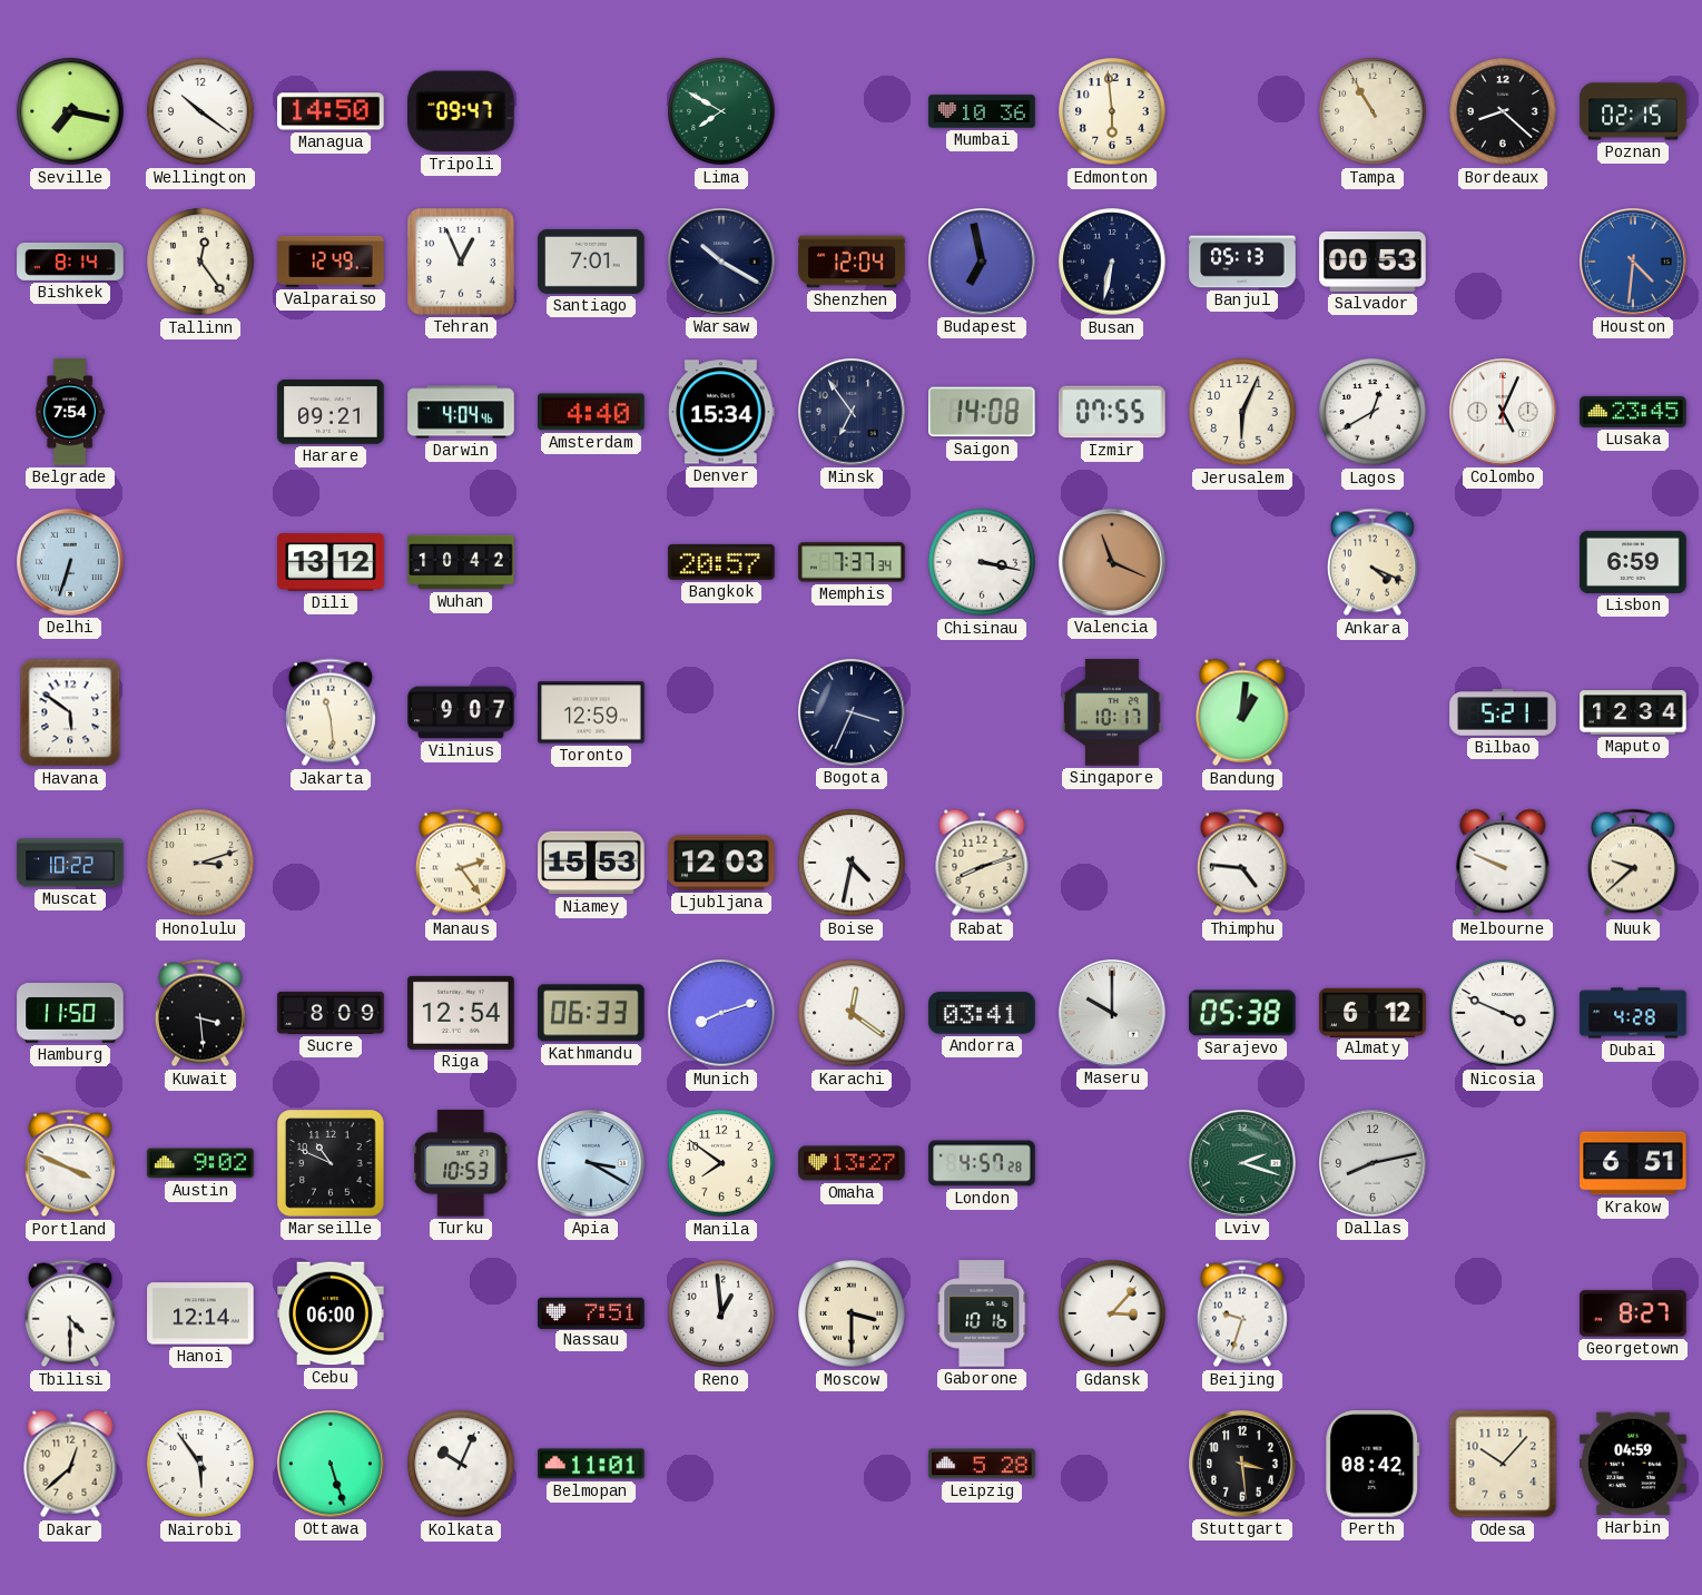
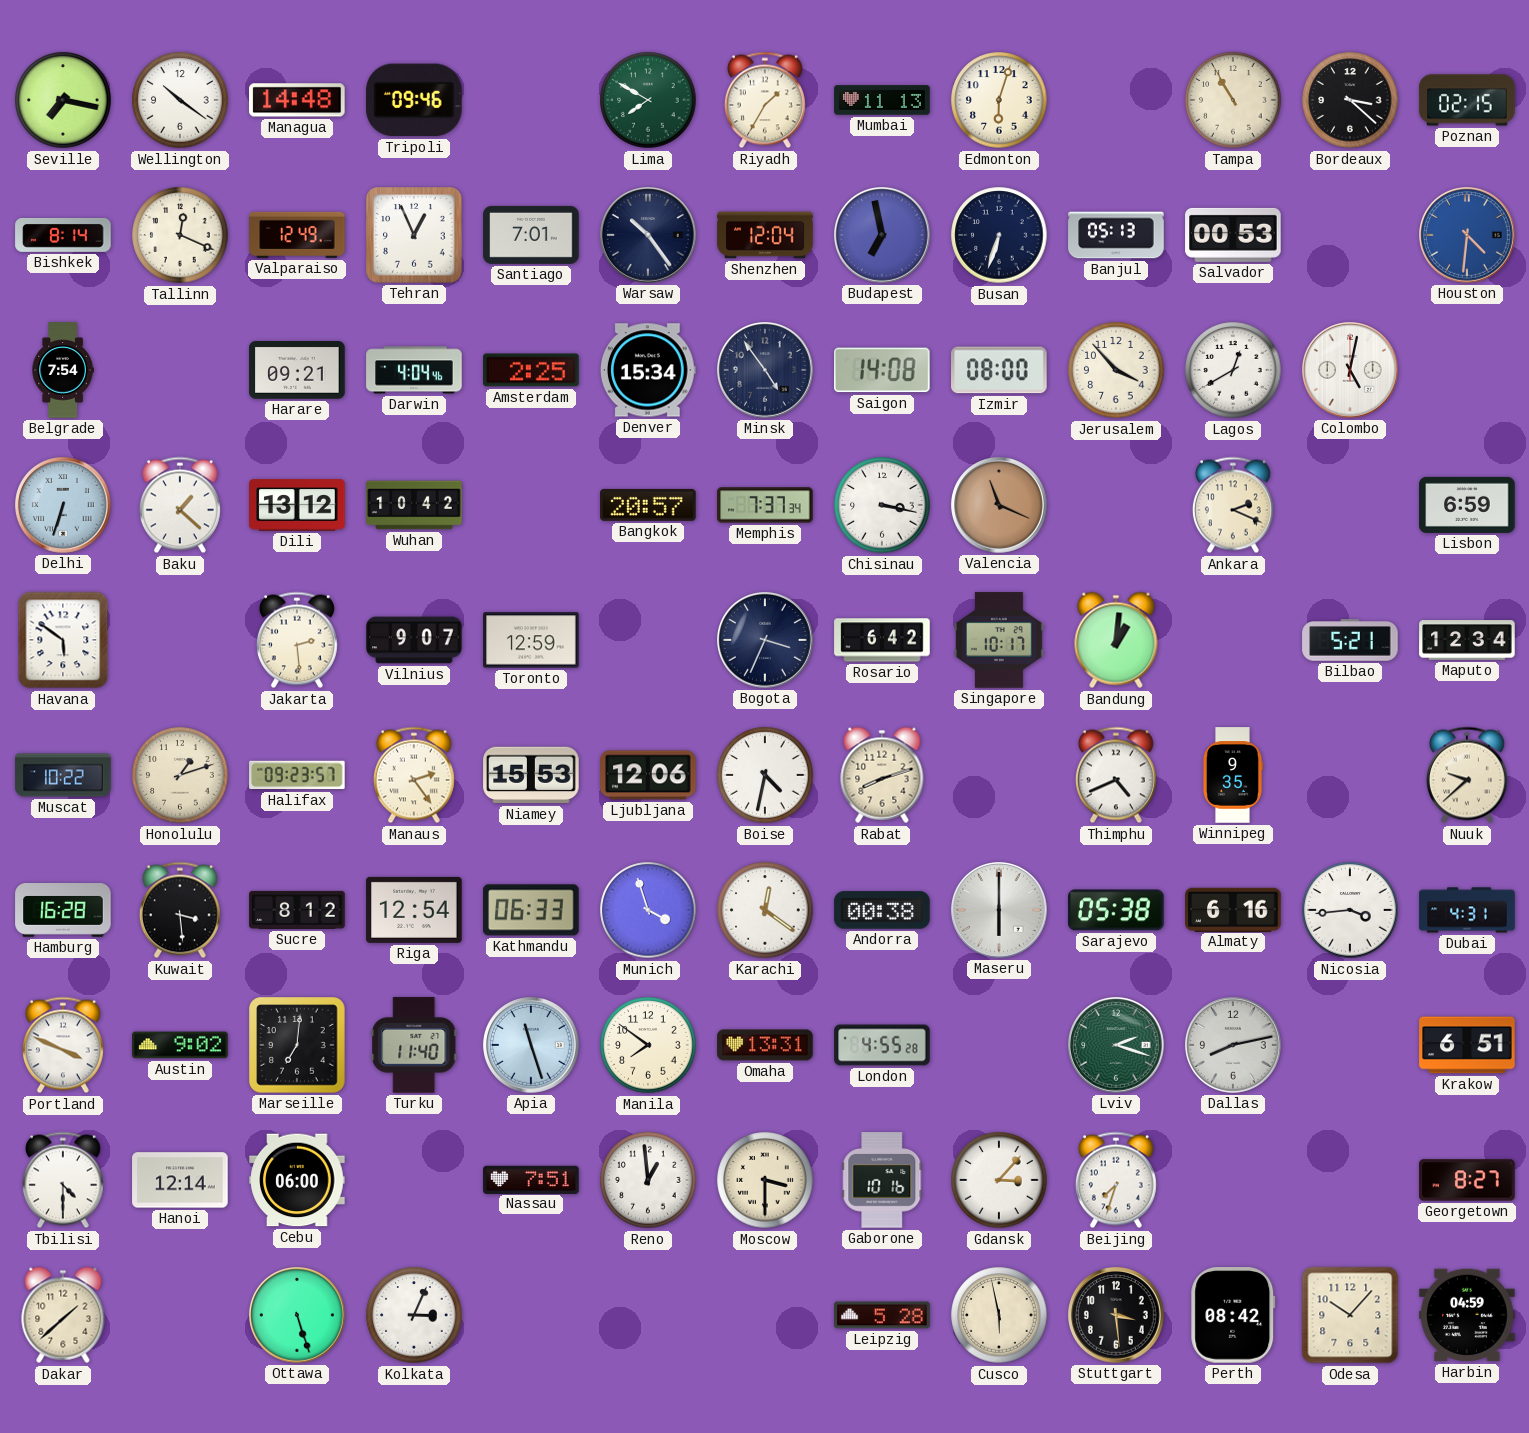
Managua: 14:50 -> 14:48
Tripoli: 09:47 -> 09:46
Riyadh: none -> 1:35
Mumbai: 10:36 -> 11:13
Edmonton: 5:59 -> 6:03
Bordeaux: 8:22 -> 3:22
Tallinn: 12:24 -> 12:19
Warsaw: 10:20 -> 10:24
Busan: 6:32 -> 6:33
Amsterdam: 4:40 -> 2:25
Minsk: 6:54 -> 4:54
Izmir: 07:55 -> 08:00
Jerusalem: 6:04 -> 3:53
Colombo: 5:04 -> 5:02
Lusaka: 23:45 -> none
Baku: none -> 1:22
Ankara: 4:19 -> 2:19
Jakarta: 11:29 -> 2:29
Rosario: none -> 6:42
Honolulu: 3:12 -> 1:12
Halifax: none -> 09:23
Ljubljana: 12:03 -> 12:06
Thimphu: 4:46 -> 4:41
Winnipeg: none -> 9:35
Melbourne: 9:49 -> none
Hamburg: 11:50 -> 16:28
Sucre: 8:09 -> 8:12
Munich: 8:12 -> 3:57
Andorra: 03:41 -> 00:38
Maseru: 10:00 -> 6:00
Almaty: 6:12 -> 6:16
Nicosia: 3:49 -> 3:44
Dubai: 4:28 -> 4:31
Marseille: 10:49 -> 7:01
Turku: 10:53 -> 11:40
Apia: 3:20 -> 11:27
Omaha: 13:27 -> 13:31
London: 4:57 -> 4:55
Beijing: 9:33 -> 7:33
Dakar: 12:38 -> 1:38
Nairobi: 5:54 -> none
Kolkata: 10:04 -> 3:04
Belmopan: 11:01 -> none
Cusco: none -> 5:58
